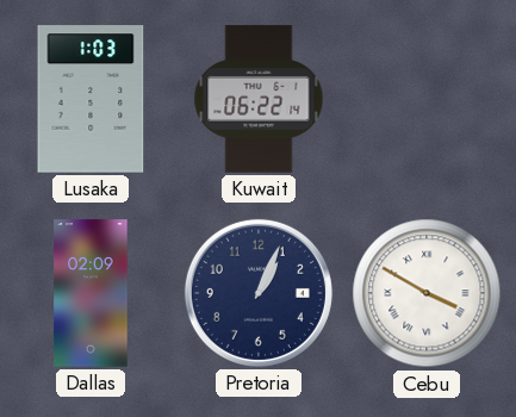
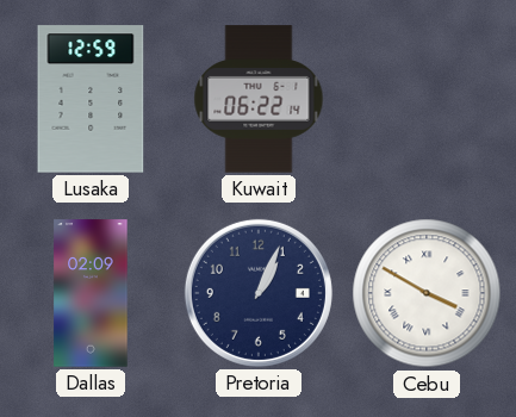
Lusaka: 1:03 -> 12:59
